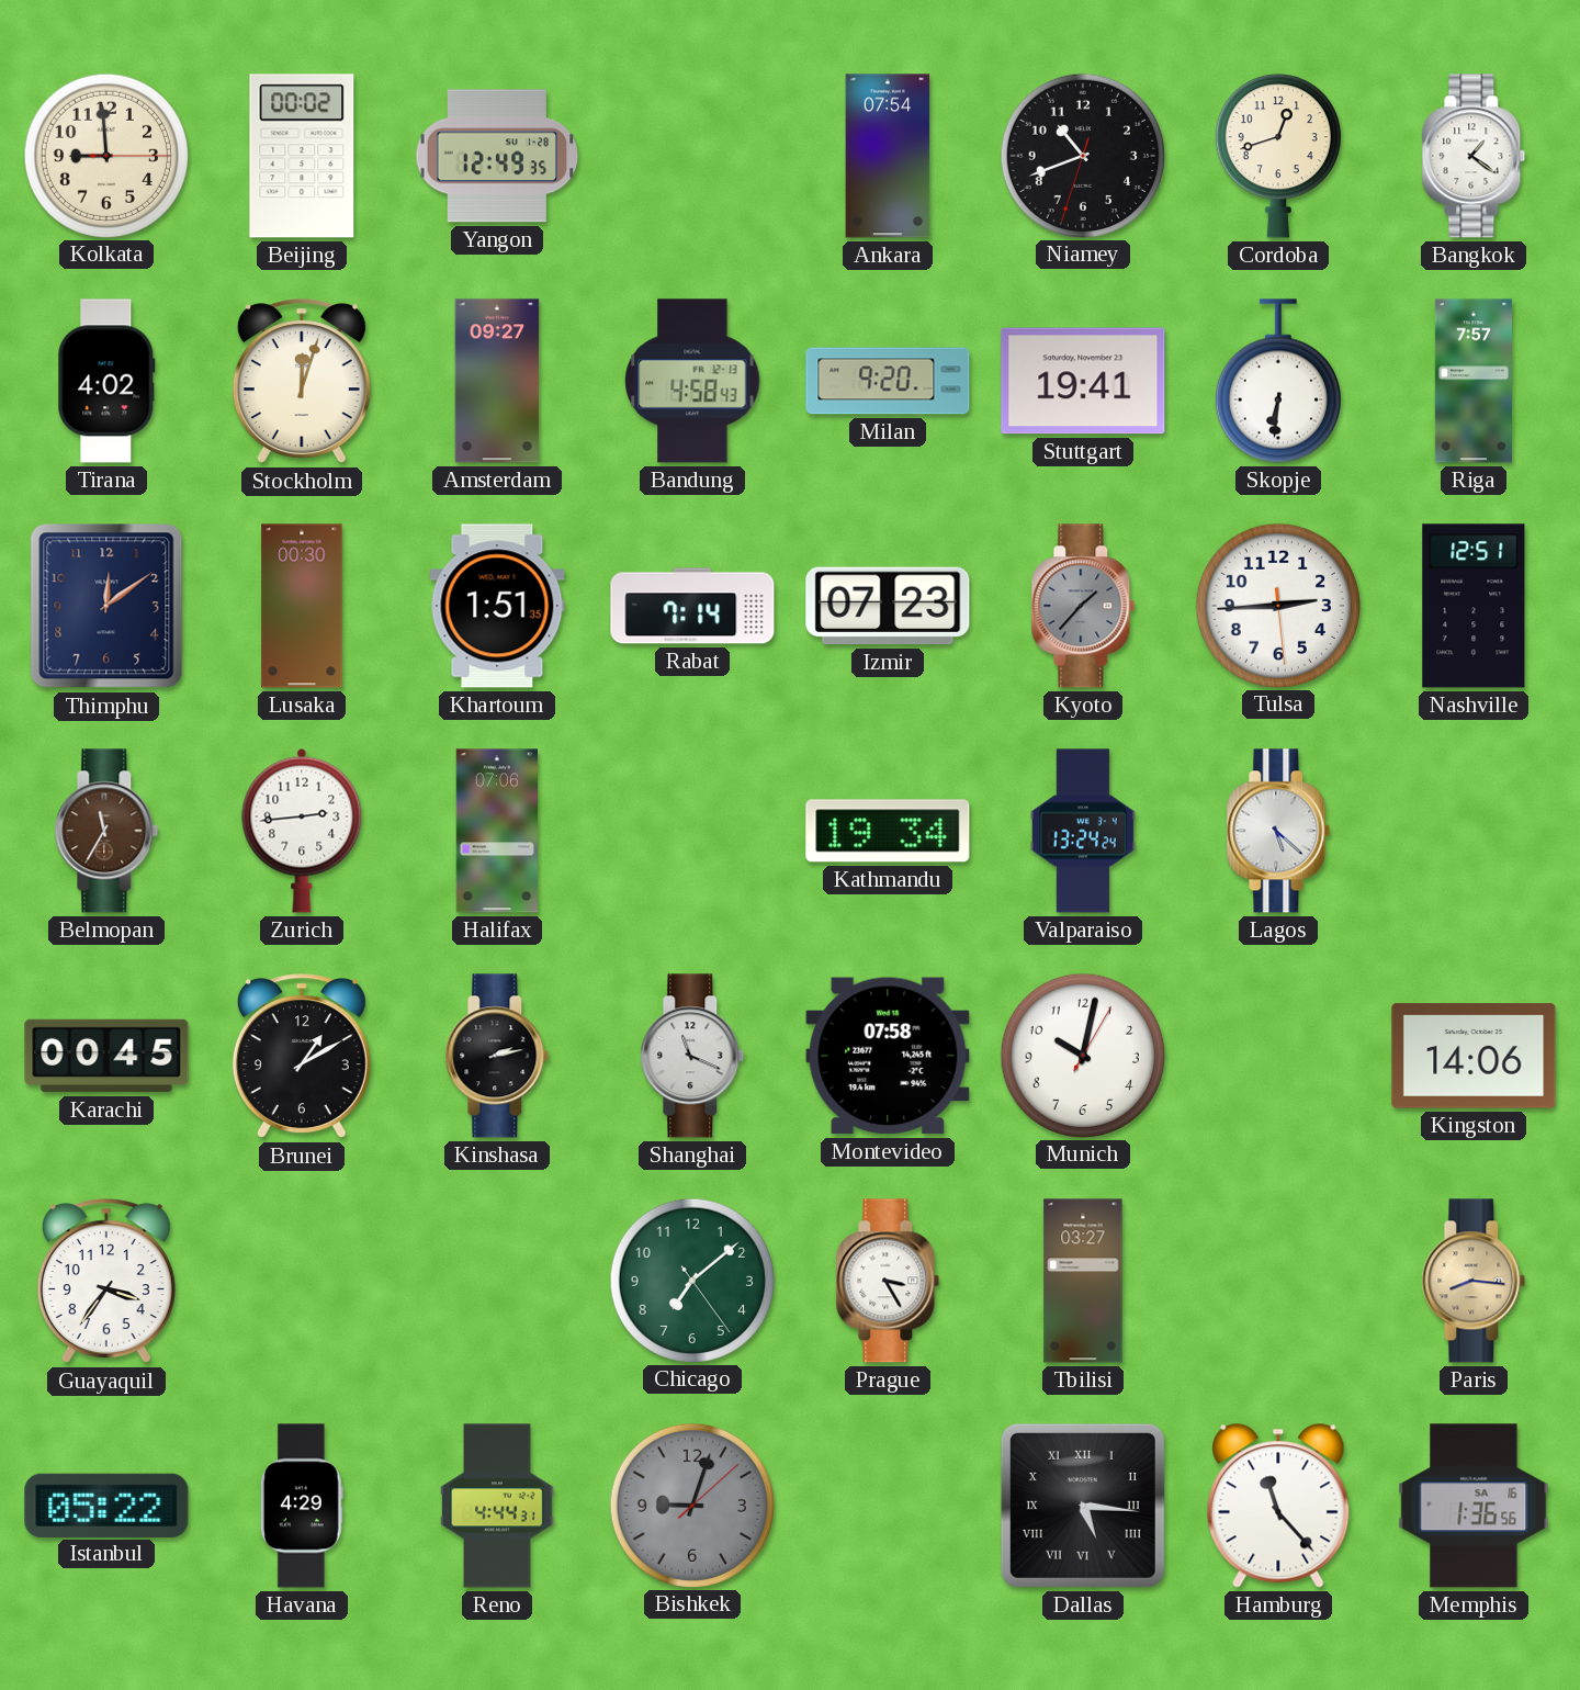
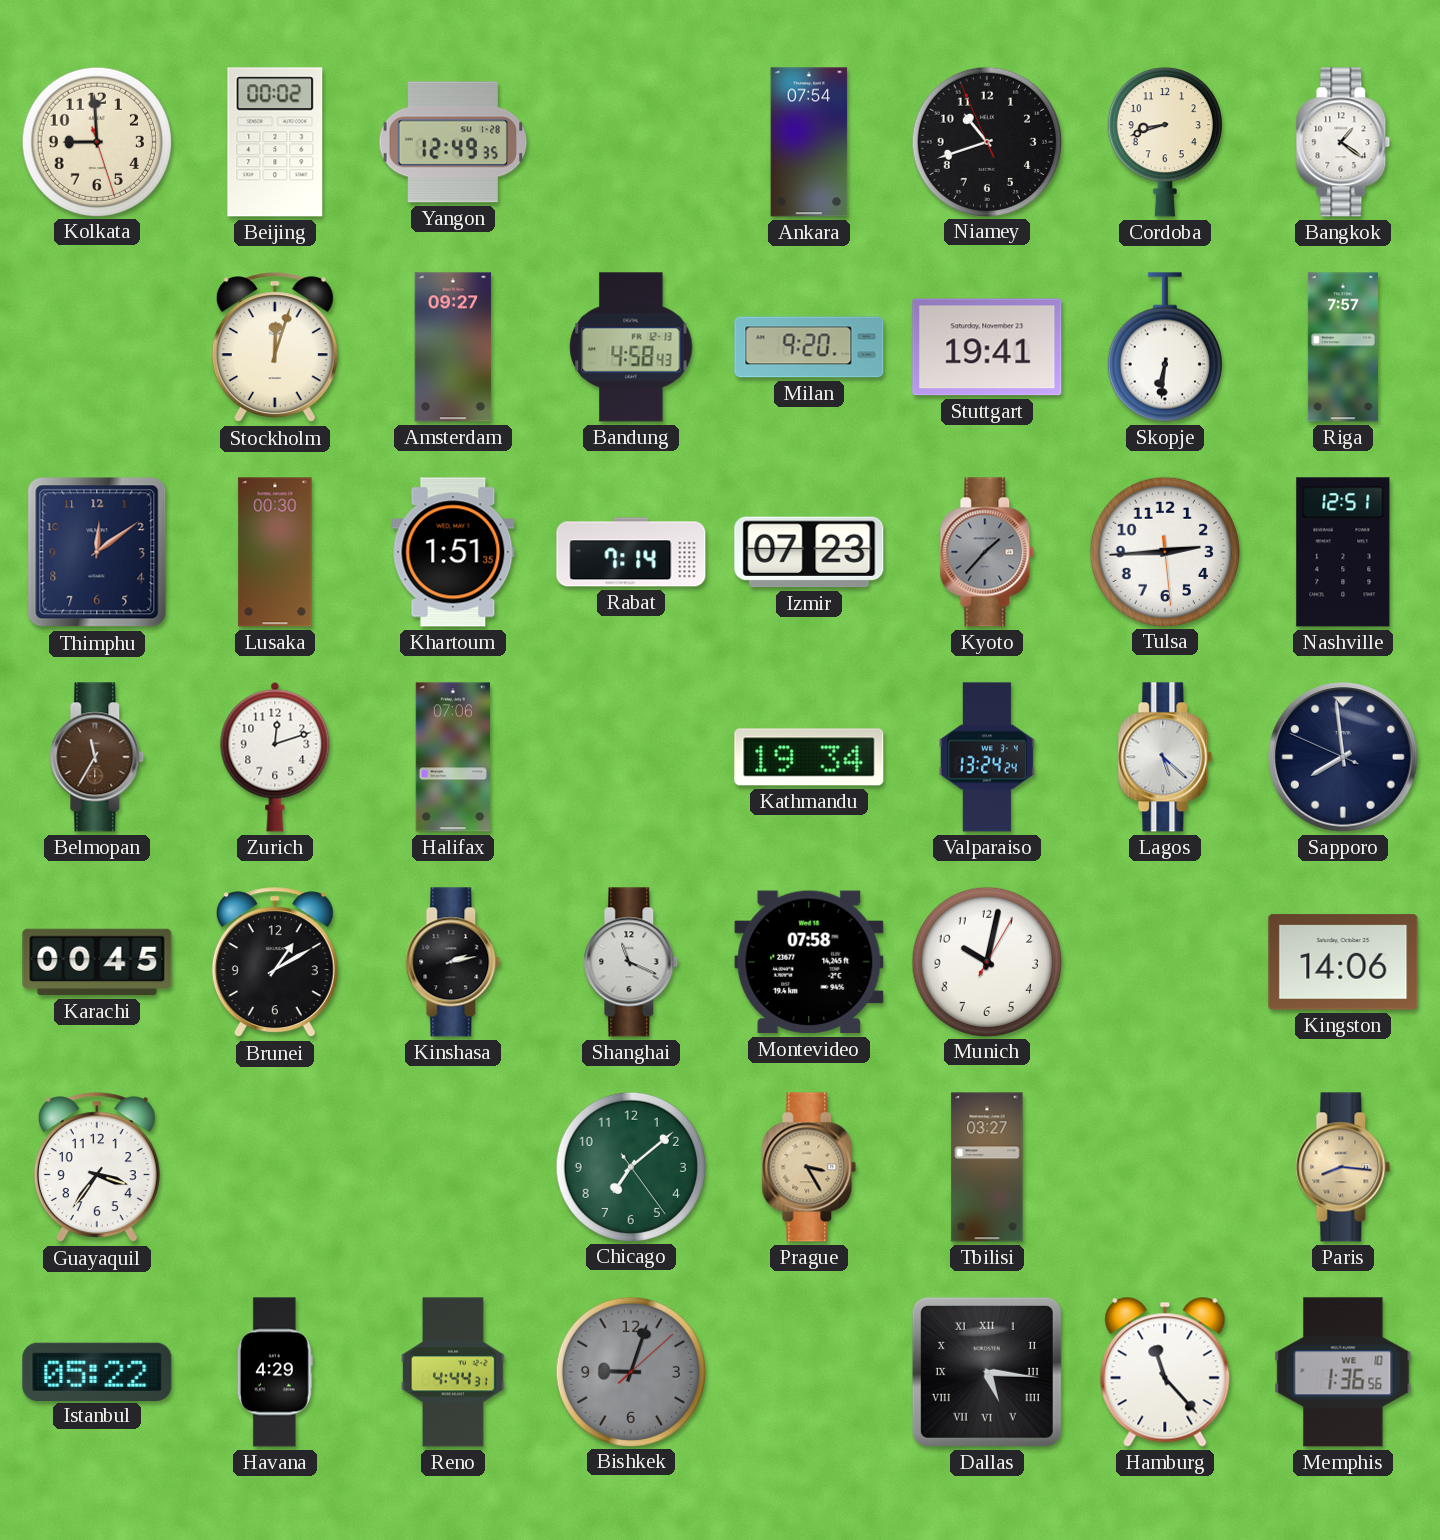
Kolkata: 8:59:15 -> 8:59:27
Niamey: 10:41:33 -> 10:41:56
Cordoba: 12:42 -> 8:42
Tirana: 4:02 -> none
Zurich: 2:44 -> 12:12
Sapporo: none -> 7:58
Prague dial: white -> champagne
Memphis date: SA 16 -> WE 10
